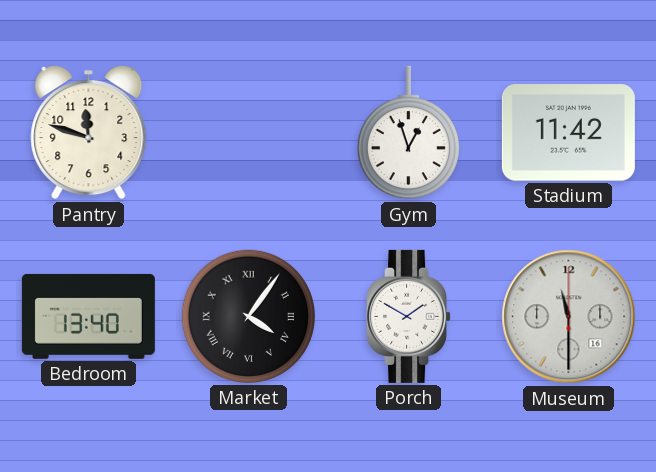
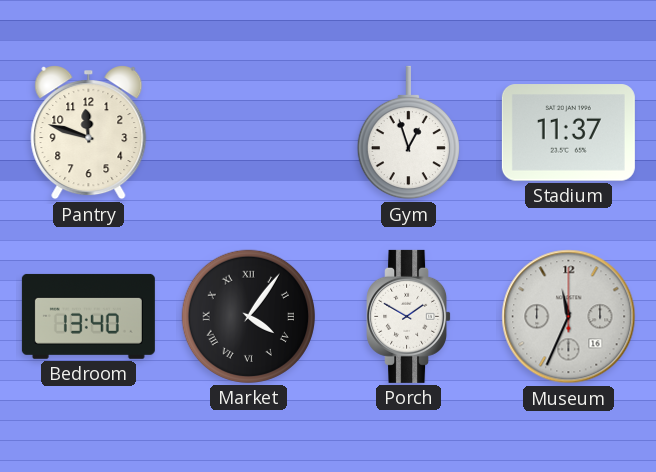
Stadium: 11:42 -> 11:37
Museum: 11:30 -> 11:34
